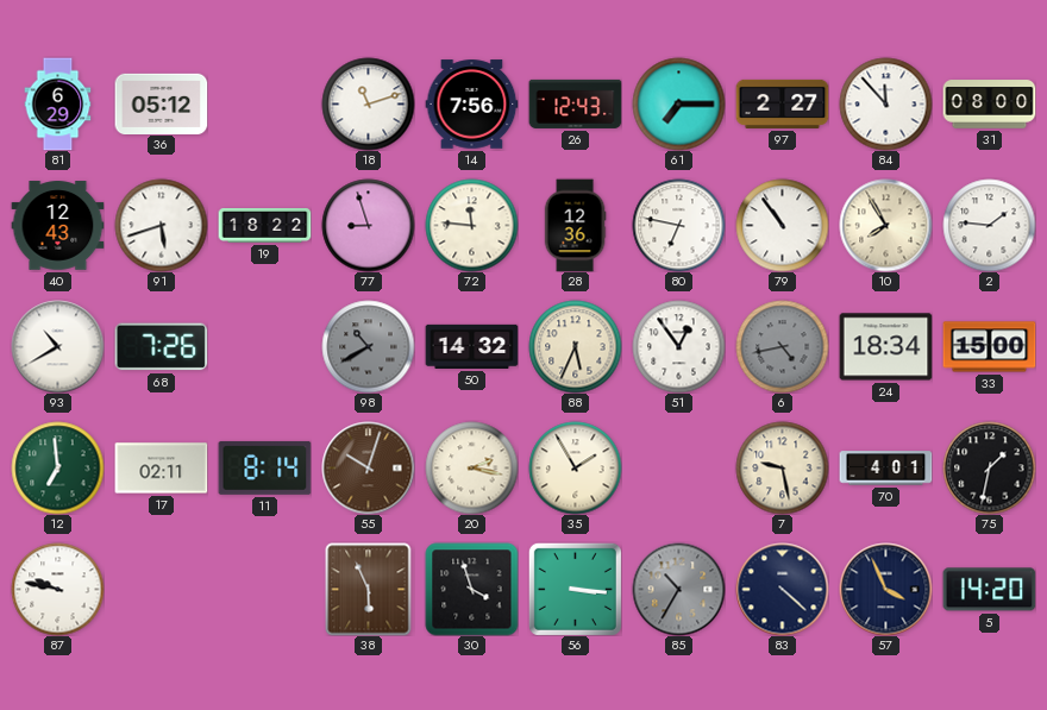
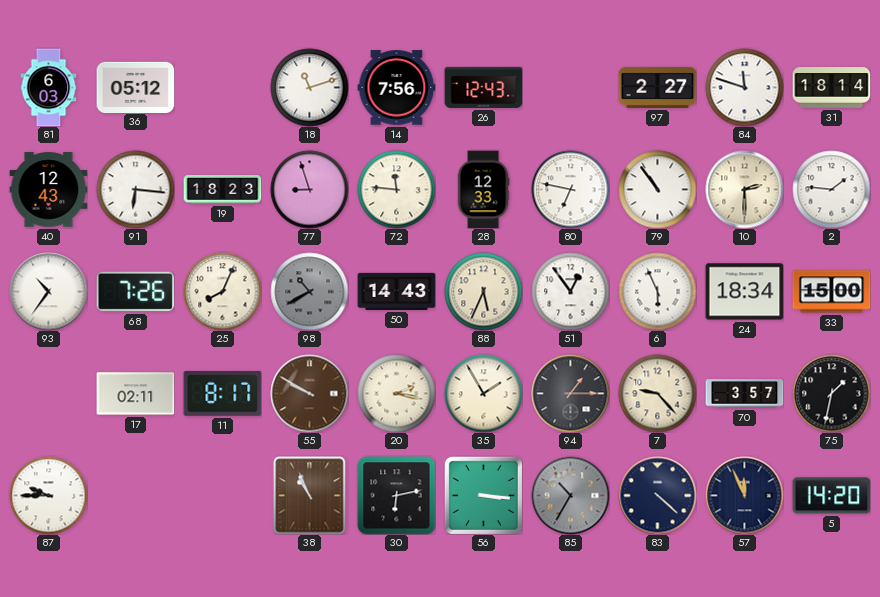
81: 6:29 -> 6:03
61: 7:15 -> none
84: 11:53 -> 11:48
31: 08:00 -> 18:14
91: 5:42 -> 6:16
19: 18:22 -> 18:23
28: 12:36 -> 12:33
10: 7:55 -> 2:30
93: 10:40 -> 10:36
25: none -> 8:04
50: 14:32 -> 14:43
6: 4:43 -> 5:56
6 dial: grey -> white
12: 6:59 -> none
11: 8:14 -> 8:17
55: 10:03 -> 9:50
94: none -> 1:15
7: 9:28 -> 9:23
70: 4:01 -> 3:57
87: 9:47 -> 9:45
38: 5:56 -> 10:56
30: 3:57 -> 6:13
57: 3:56 -> 11:56
